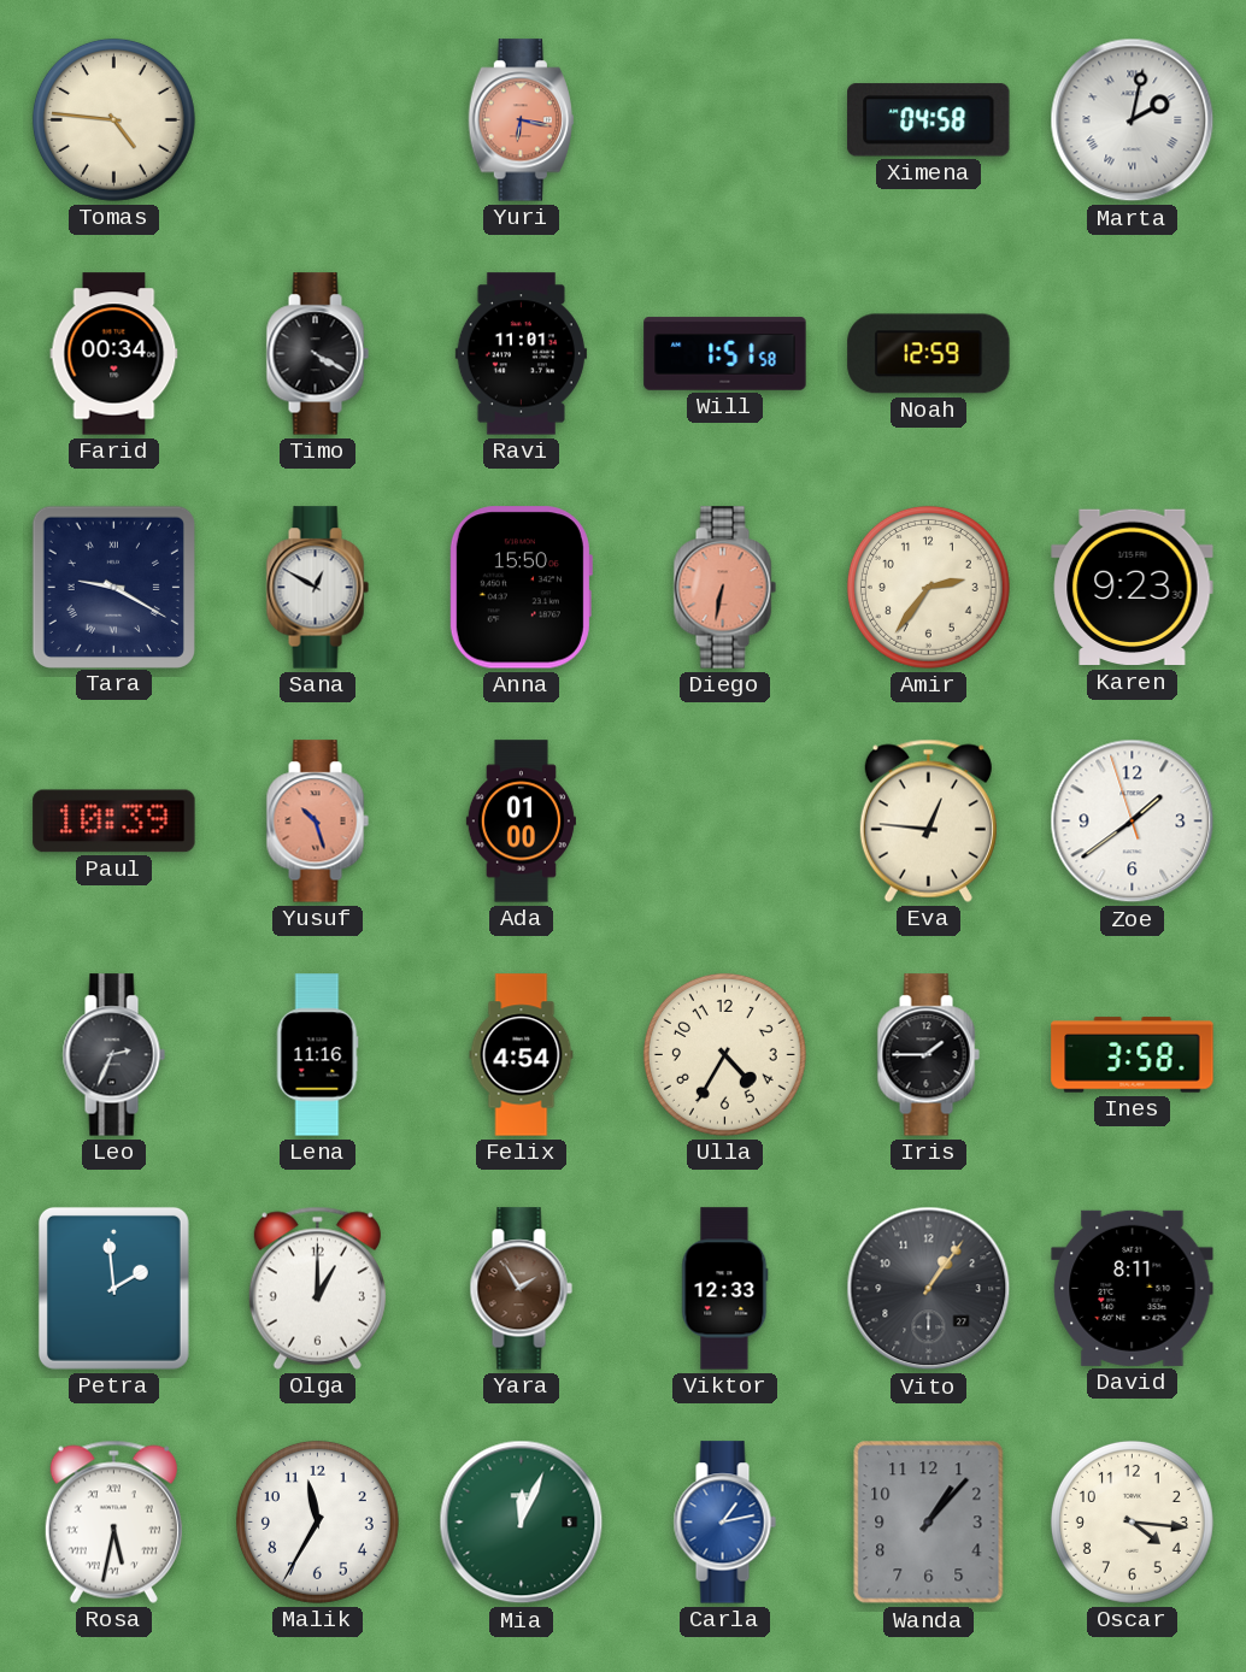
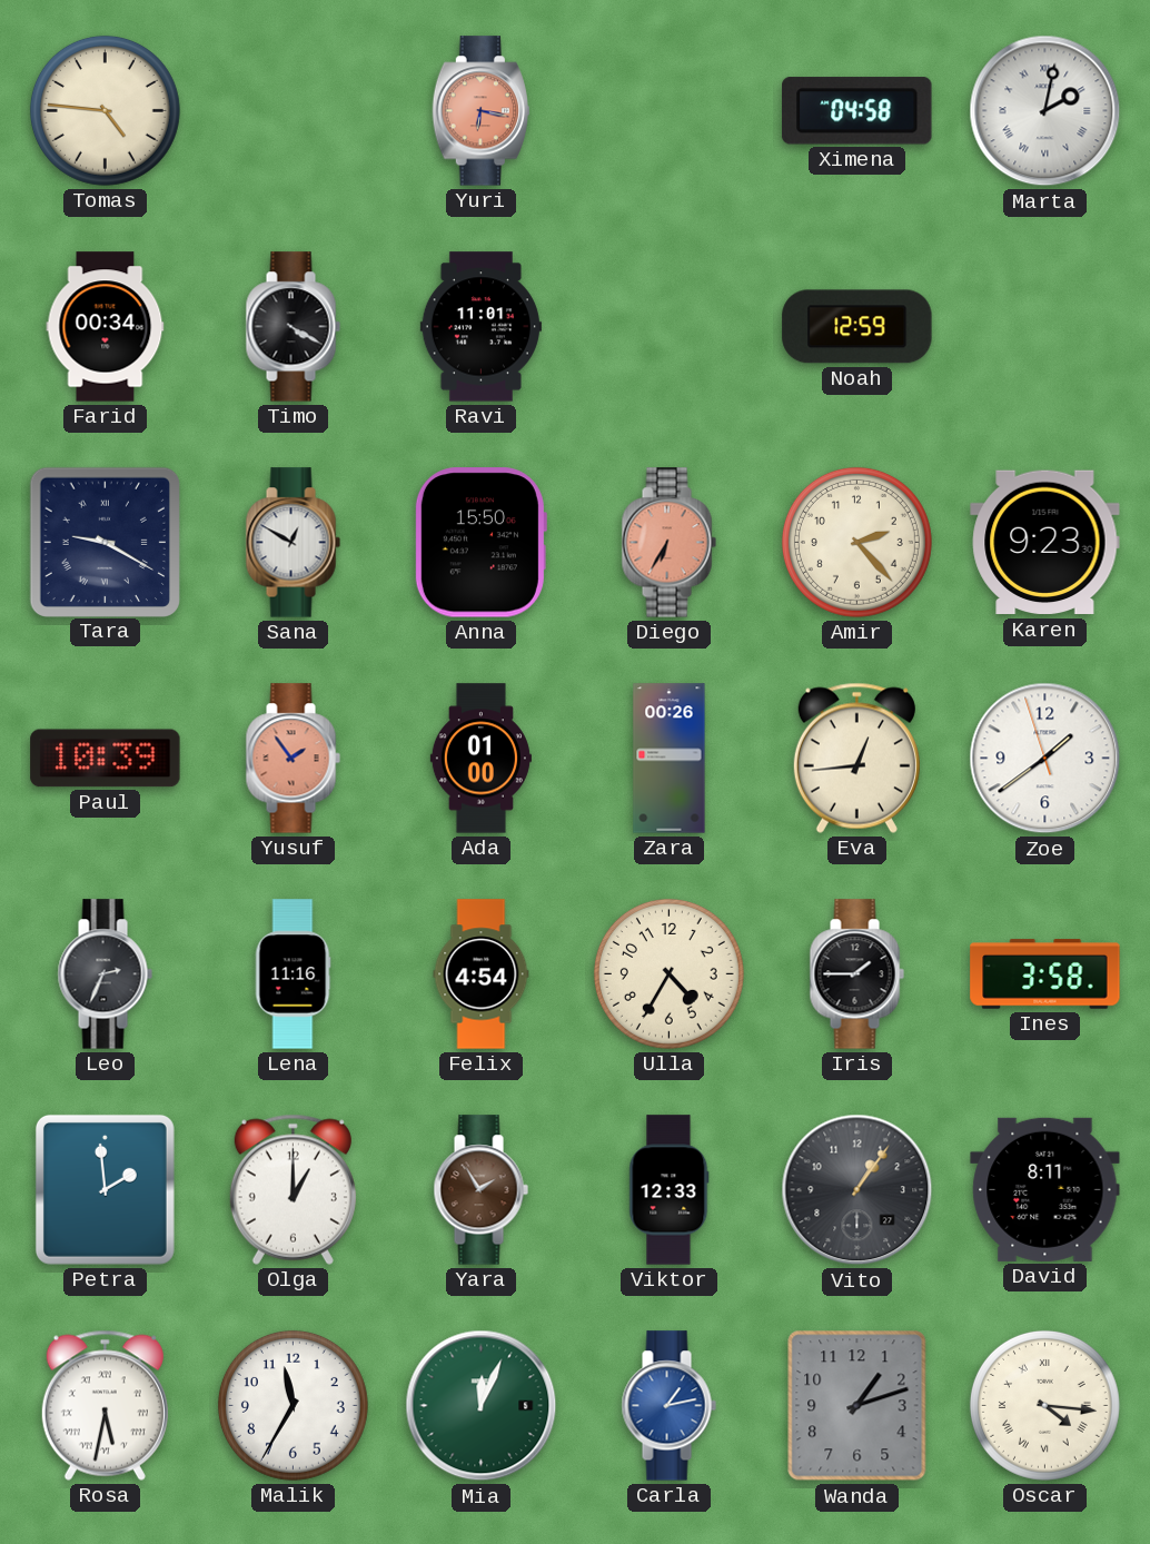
Will: 1:51 -> none
Diego: 6:32 -> 6:35
Amir: 2:36 -> 2:23
Yusuf: 10:27 -> 1:54
Zara: none -> 00:26
Eva: 12:46 -> 12:44
Wanda: 1:07 -> 1:12
Oscar numerals: Arabic -> Roman
